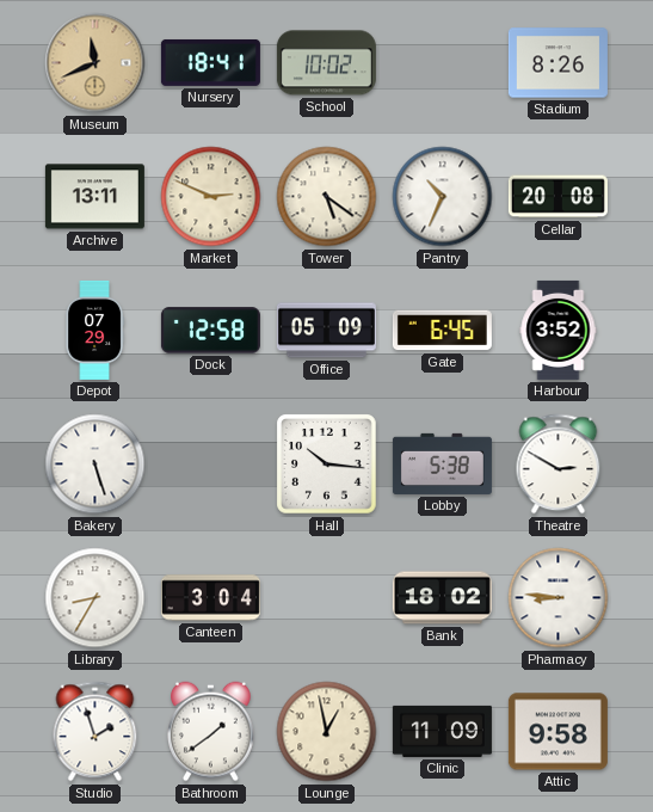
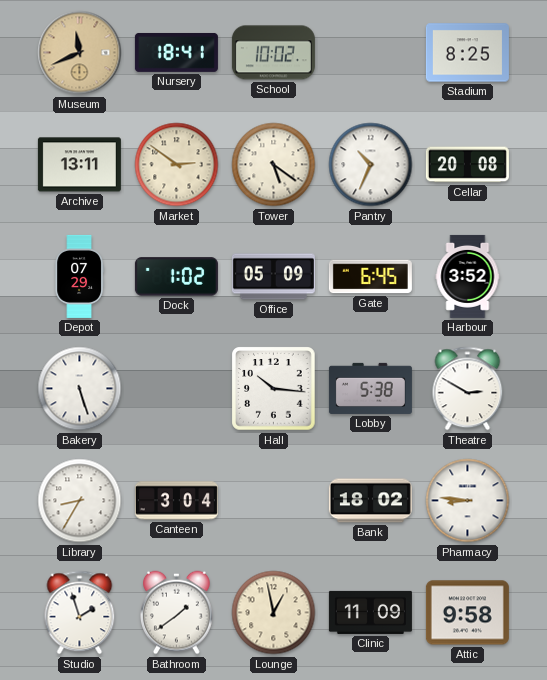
Stadium: 8:26 -> 8:25
Market: 2:49 -> 2:51
Dock: 12:58 -> 1:02
